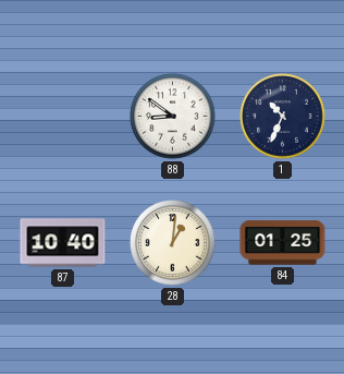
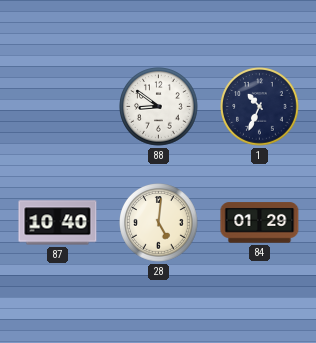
28: 1:01 -> 5:01
84: 01:25 -> 01:29
